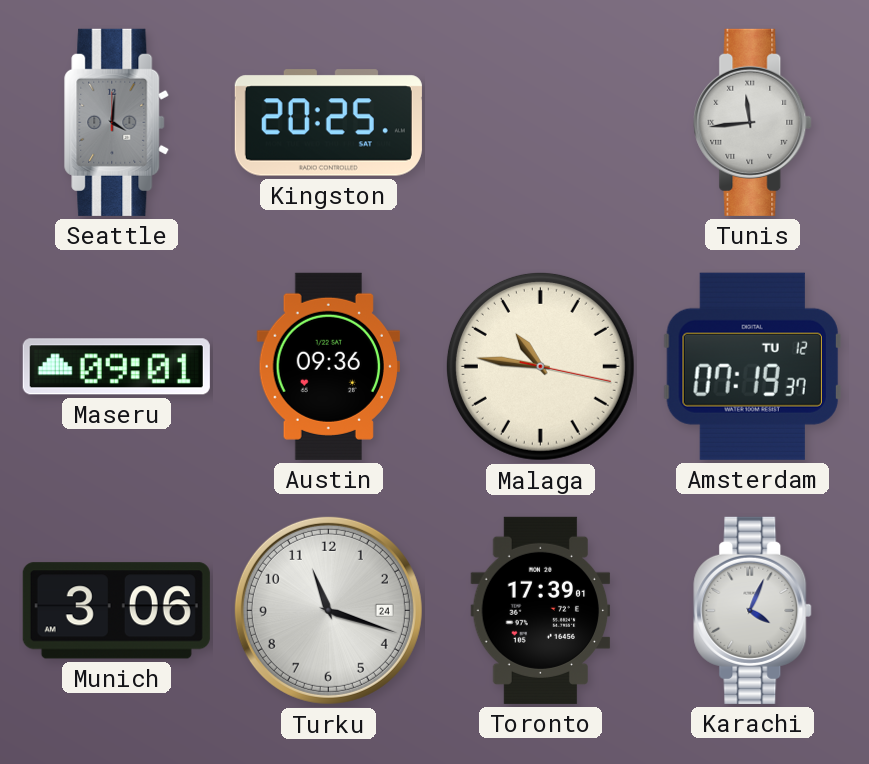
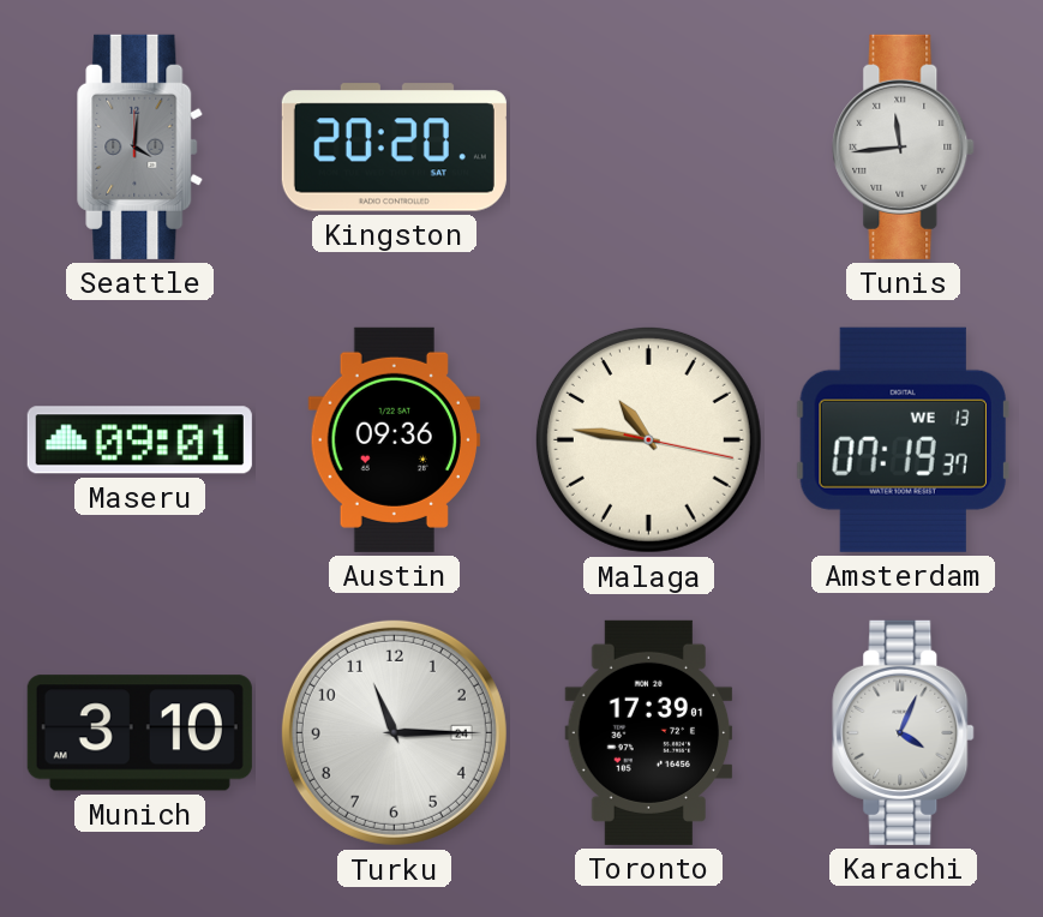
Kingston: 20:25 -> 20:20
Amsterdam date: TU 12 -> WE 13
Munich: 3:06 -> 3:10
Turku: 11:18 -> 11:15
